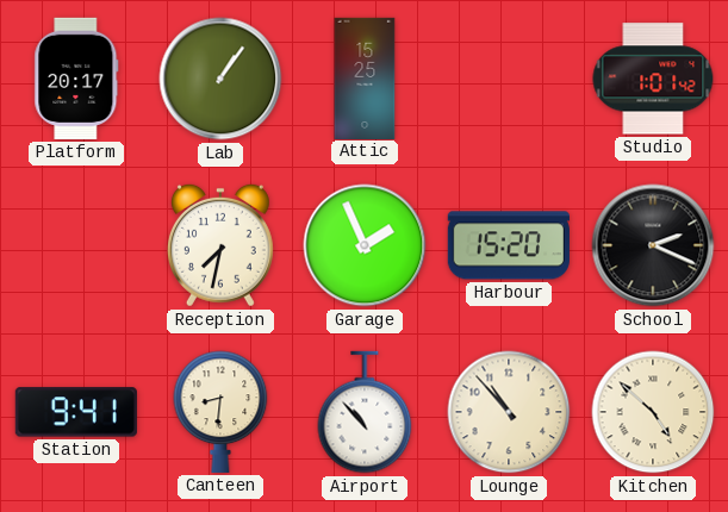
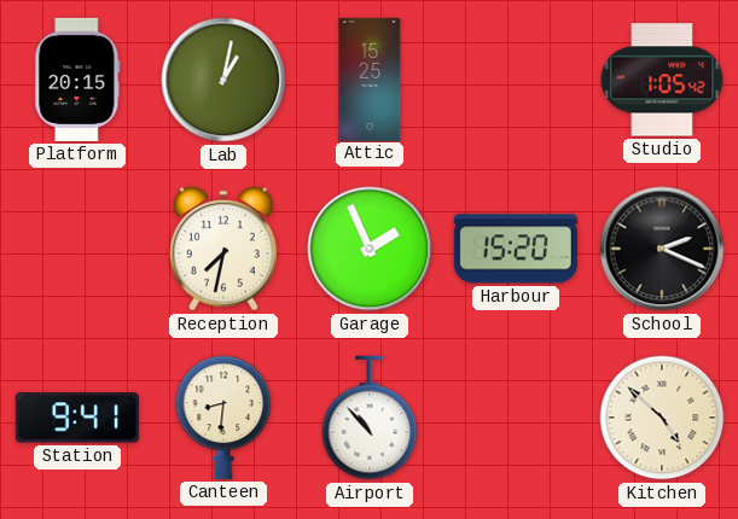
Platform: 20:17 -> 20:15
Lab: 1:06 -> 1:02
Studio: 1:01 -> 1:05
Lounge: 10:53 -> none
